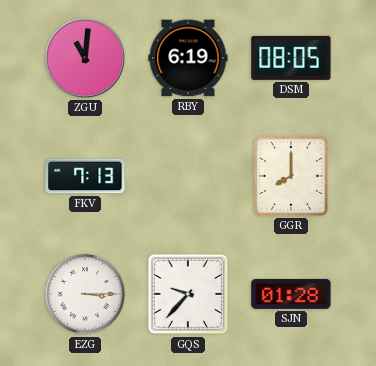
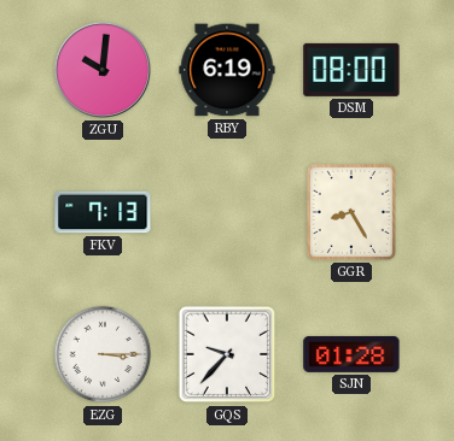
ZGU: 11:01 -> 10:01
DSM: 08:05 -> 08:00
GGR: 8:00 -> 8:25
